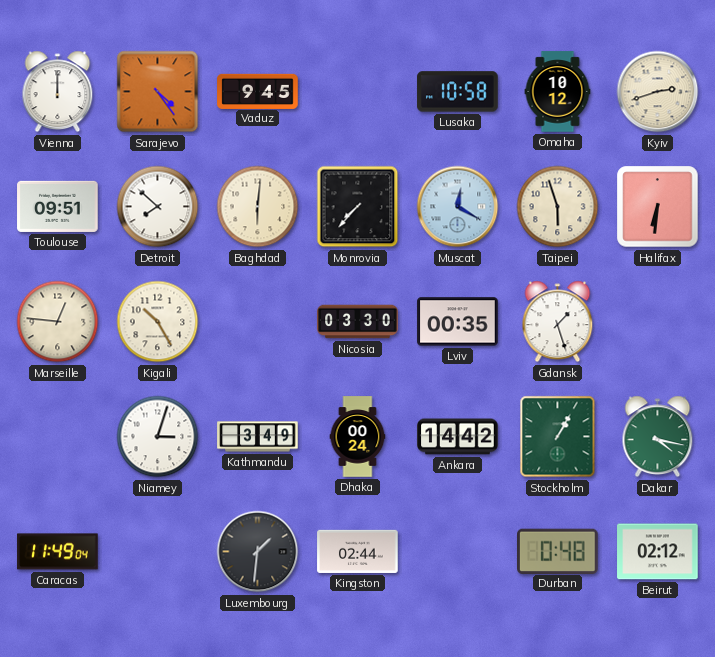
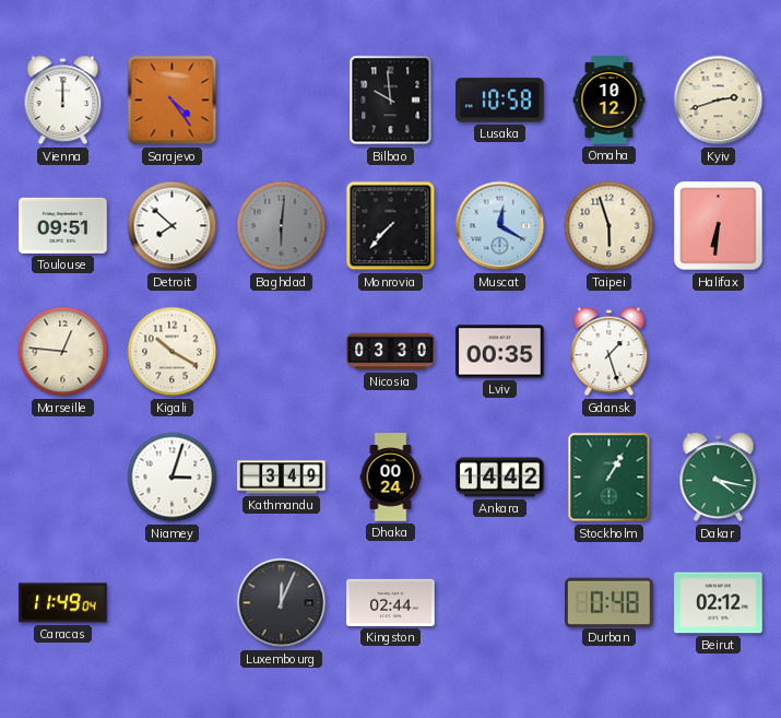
Vaduz: 9:45 -> none
Bilbao: none -> 9:59
Baghdad dial: cream -> grey
Kigali: 10:25 -> 10:20
Luxembourg: 1:31 -> 12:04
